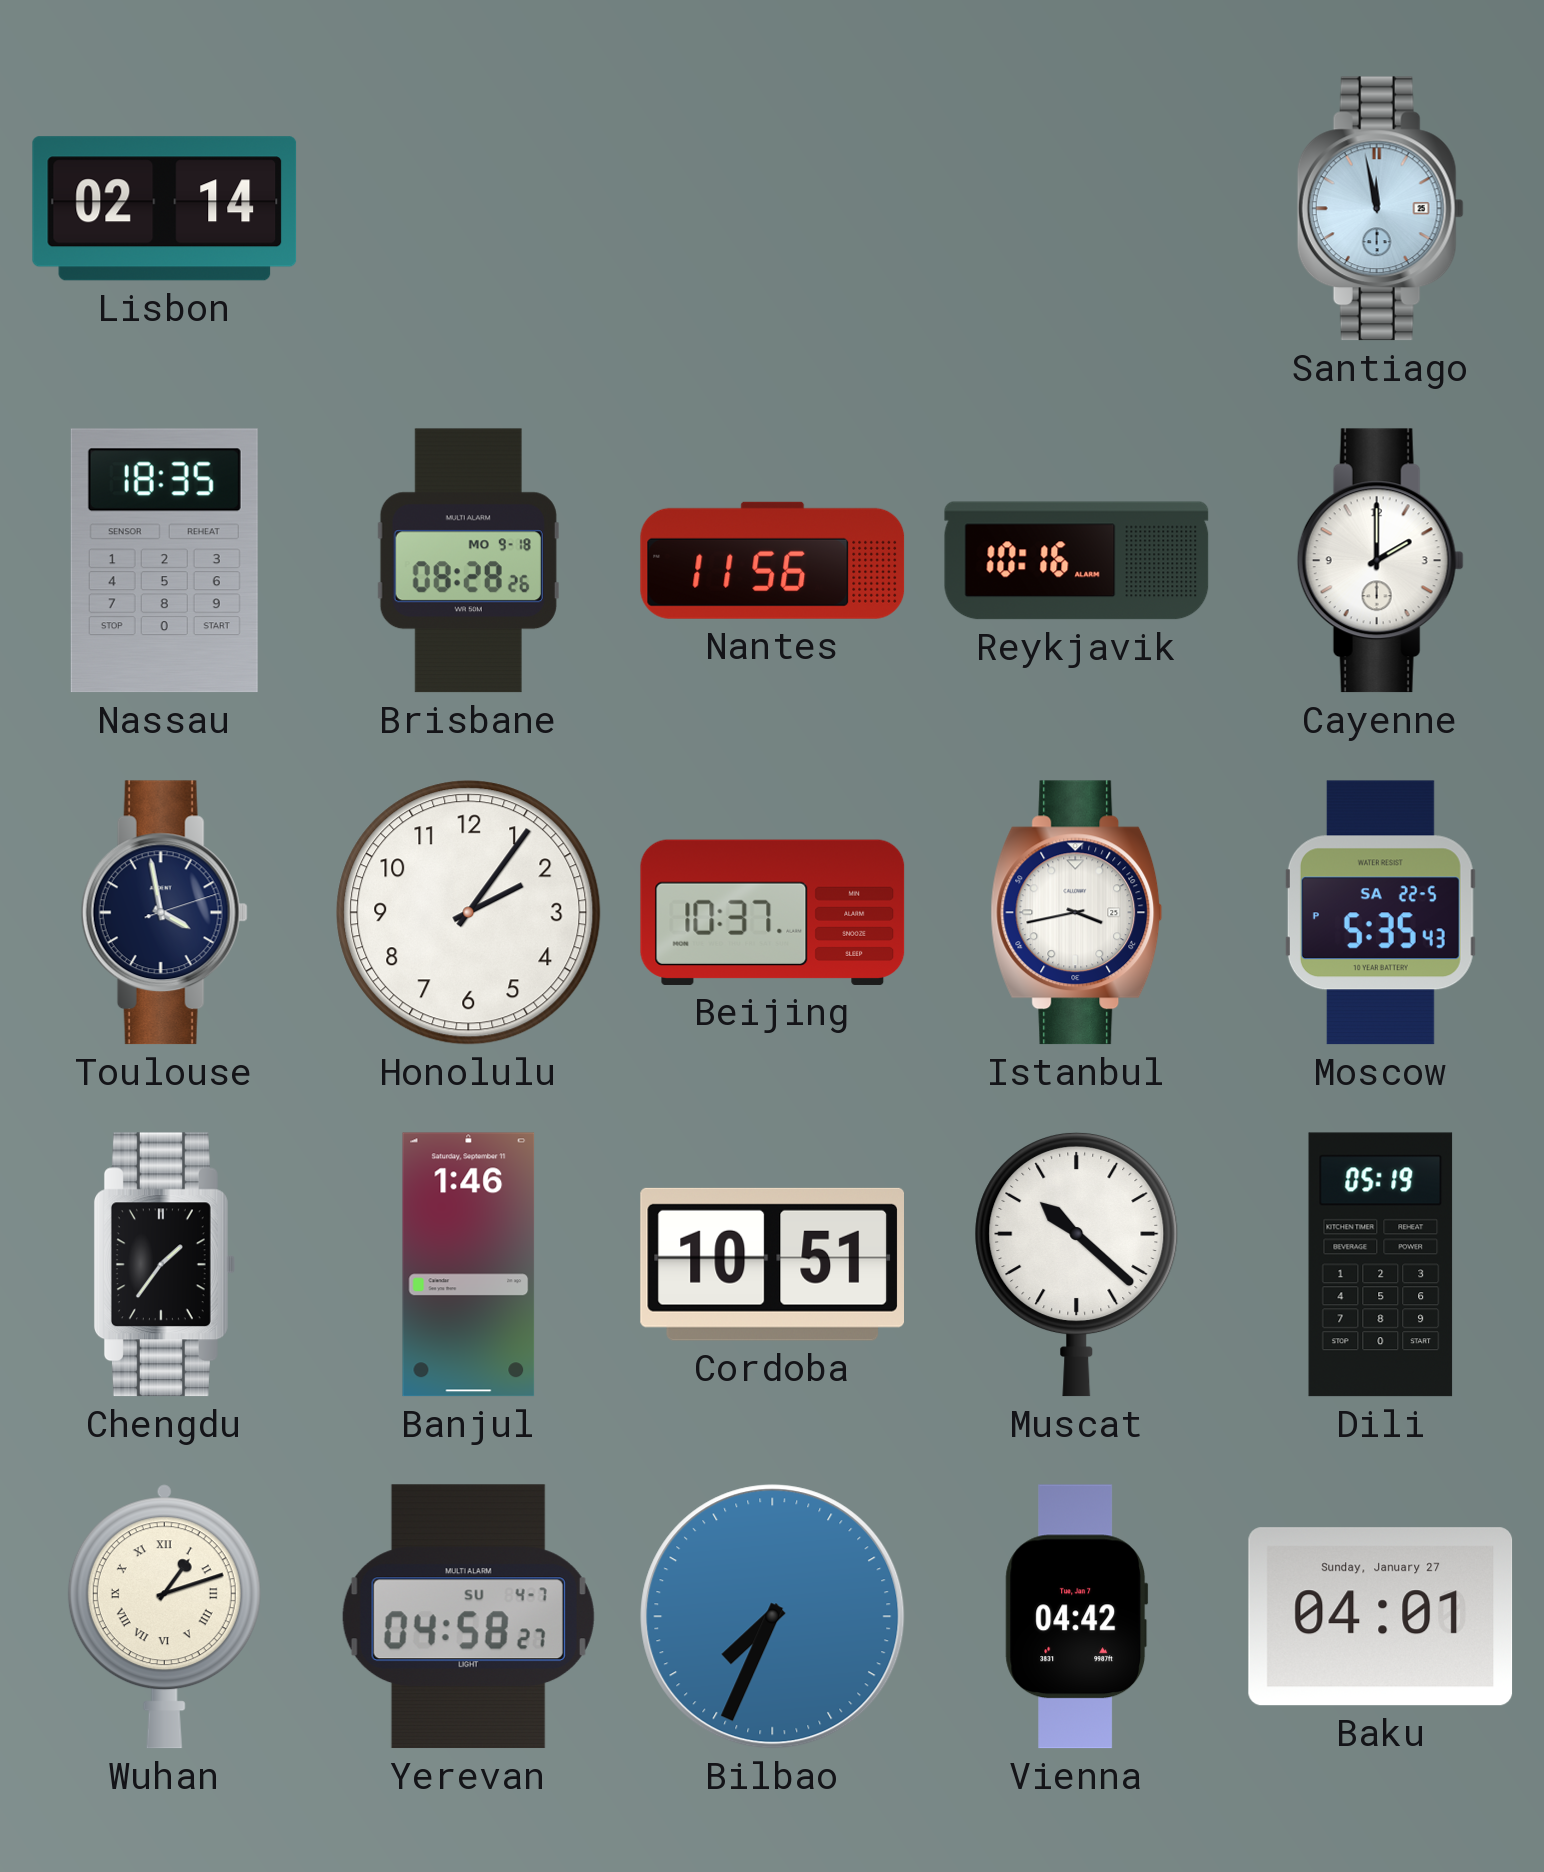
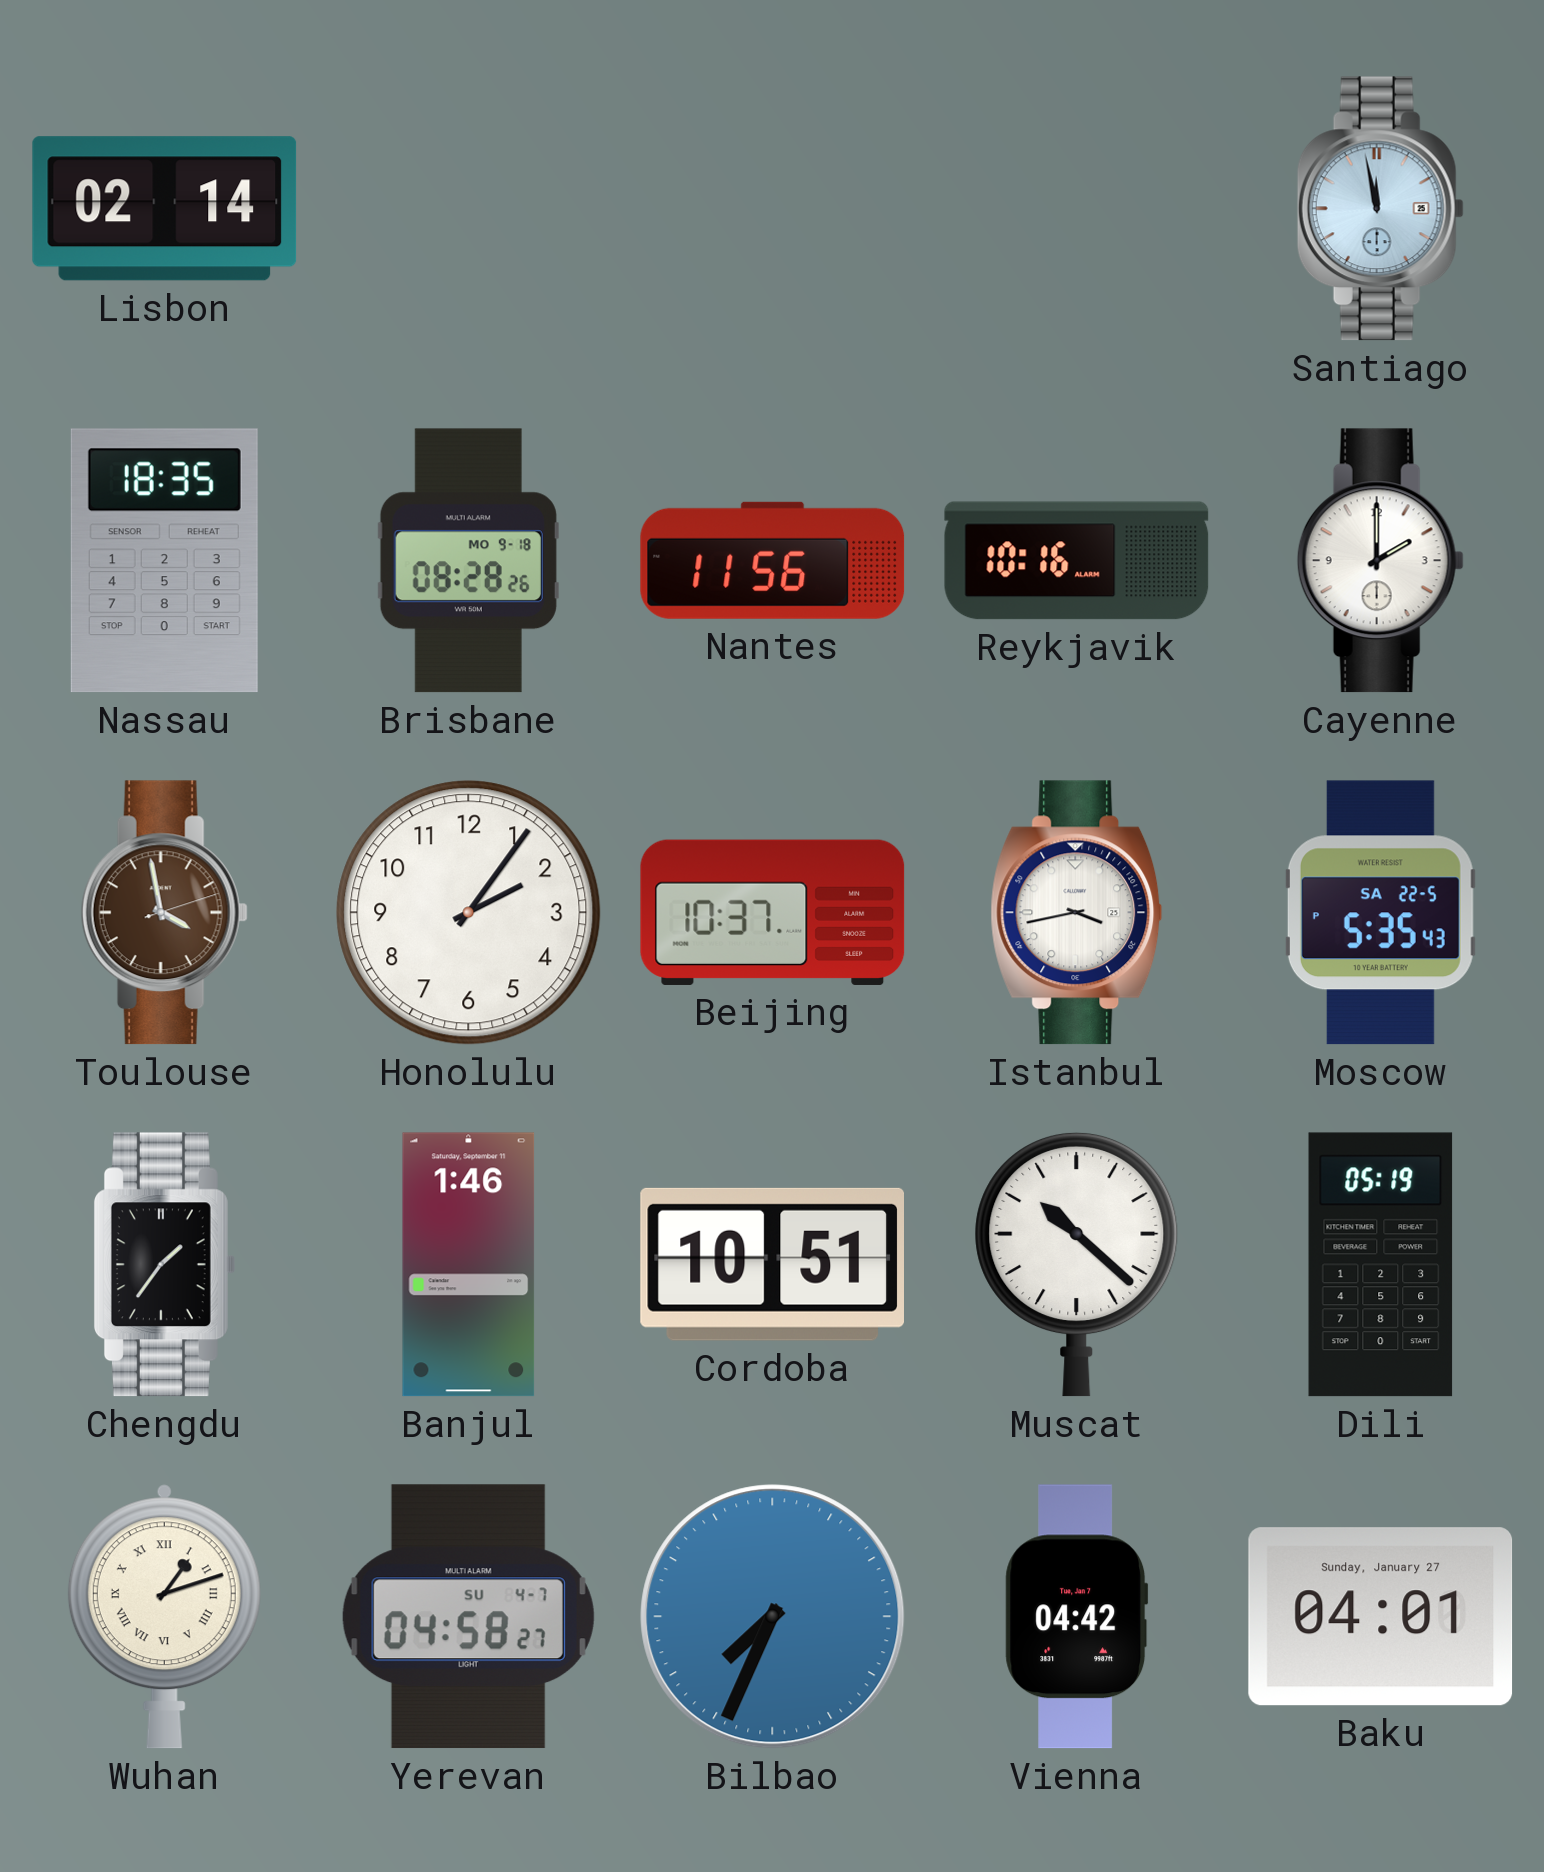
Toulouse dial: navy -> brown
